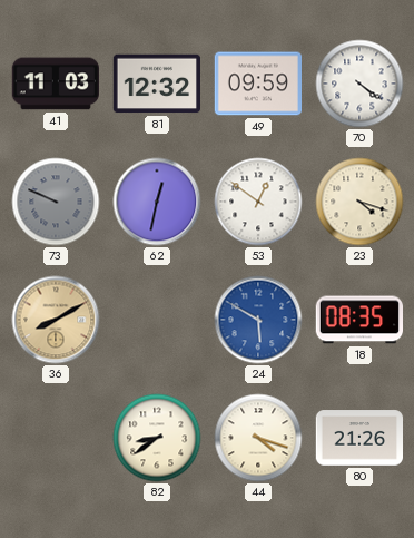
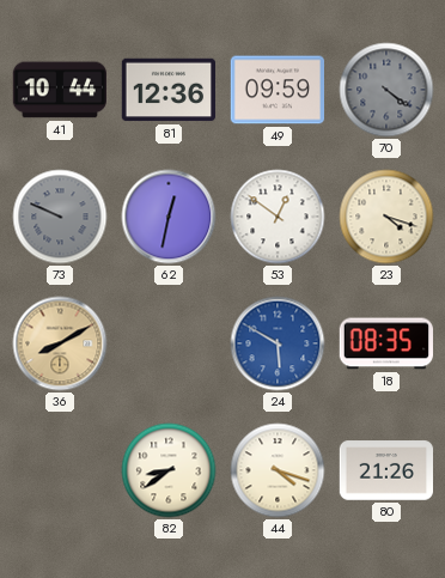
41: 11:03 -> 10:44
81: 12:32 -> 12:36
70 dial: white -> grey
